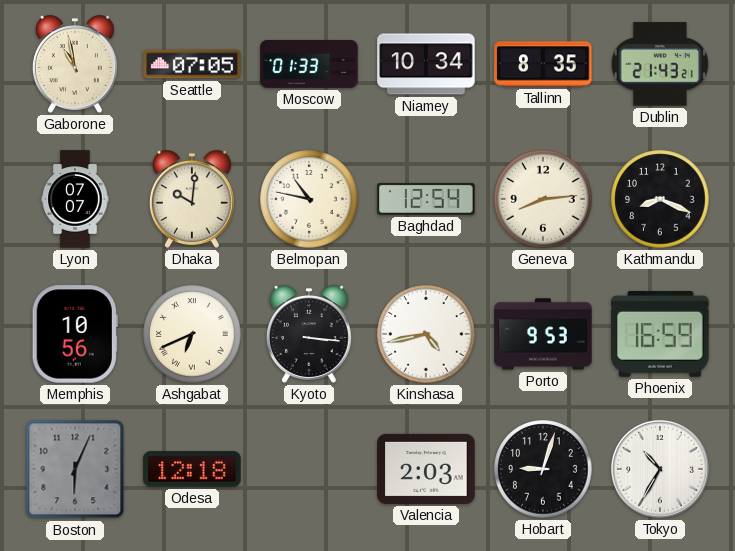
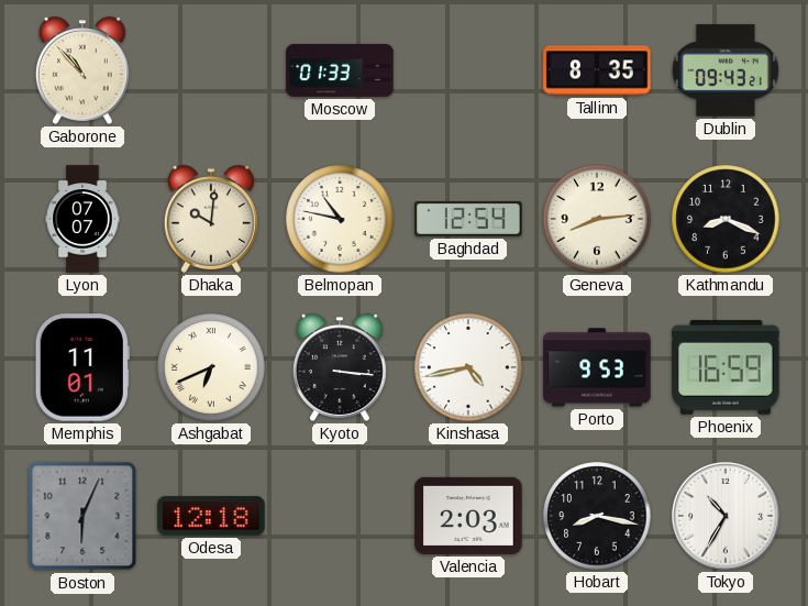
Gaborone: 10:58 -> 10:53
Seattle: 07:05 -> none
Niamey: 10:34 -> none
Dublin: 21:43 -> 09:43
Memphis: 10:56 -> 11:01
Hobart: 9:03 -> 8:17
